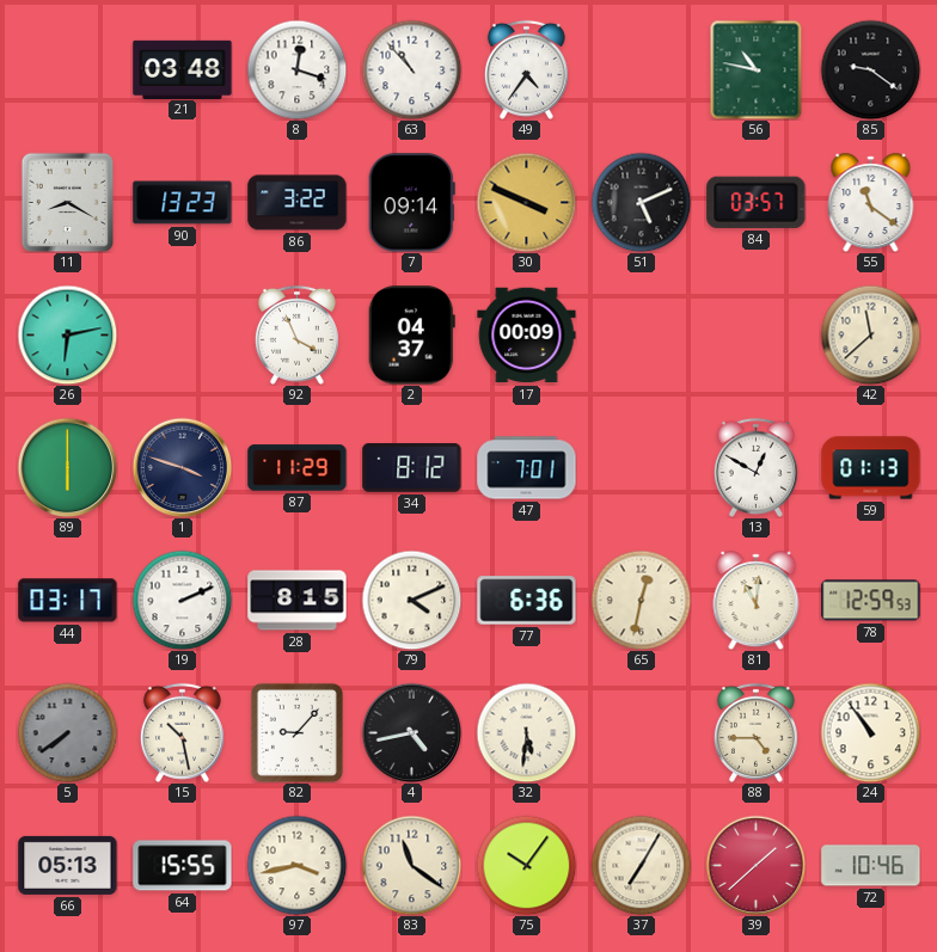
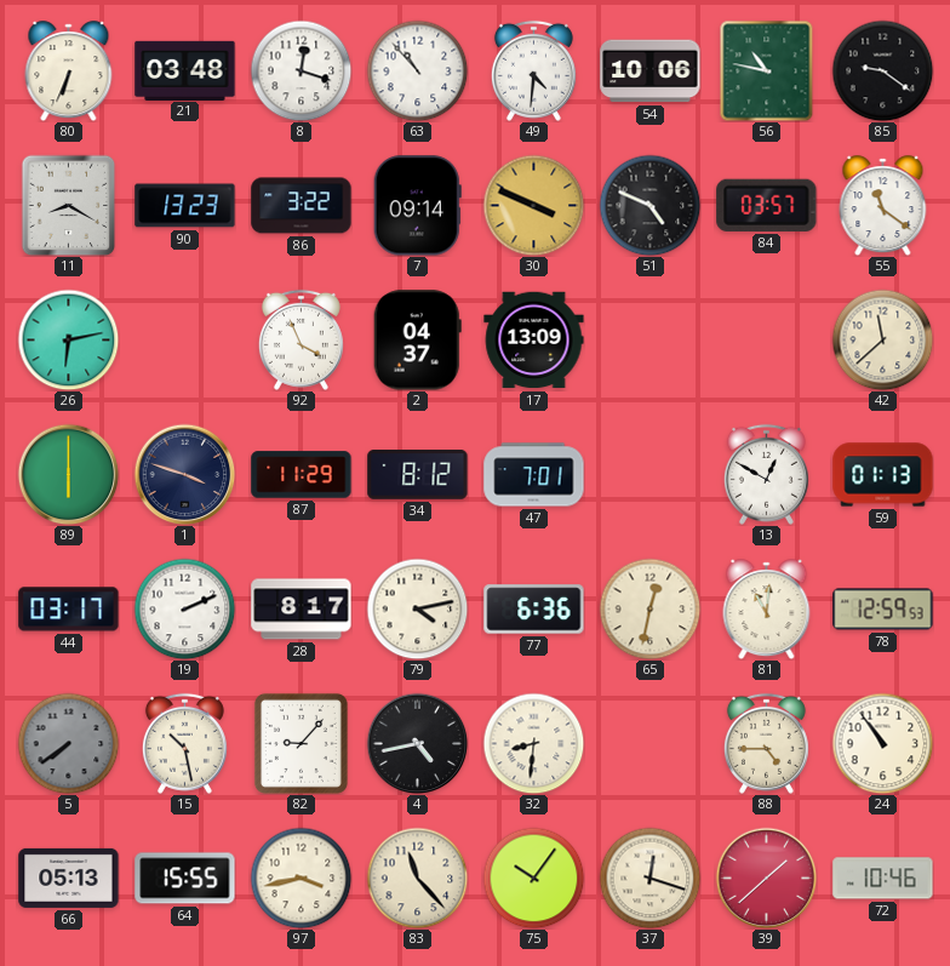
80: none -> 6:34
49: 4:36 -> 4:31
54: none -> 10:06
51: 5:11 -> 4:49
17: 00:09 -> 13:09
28: 8:15 -> 8:17
79: 4:11 -> 4:13
32: 5:31 -> 8:31
83: 11:21 -> 11:23
37: 7:05 -> 12:18
